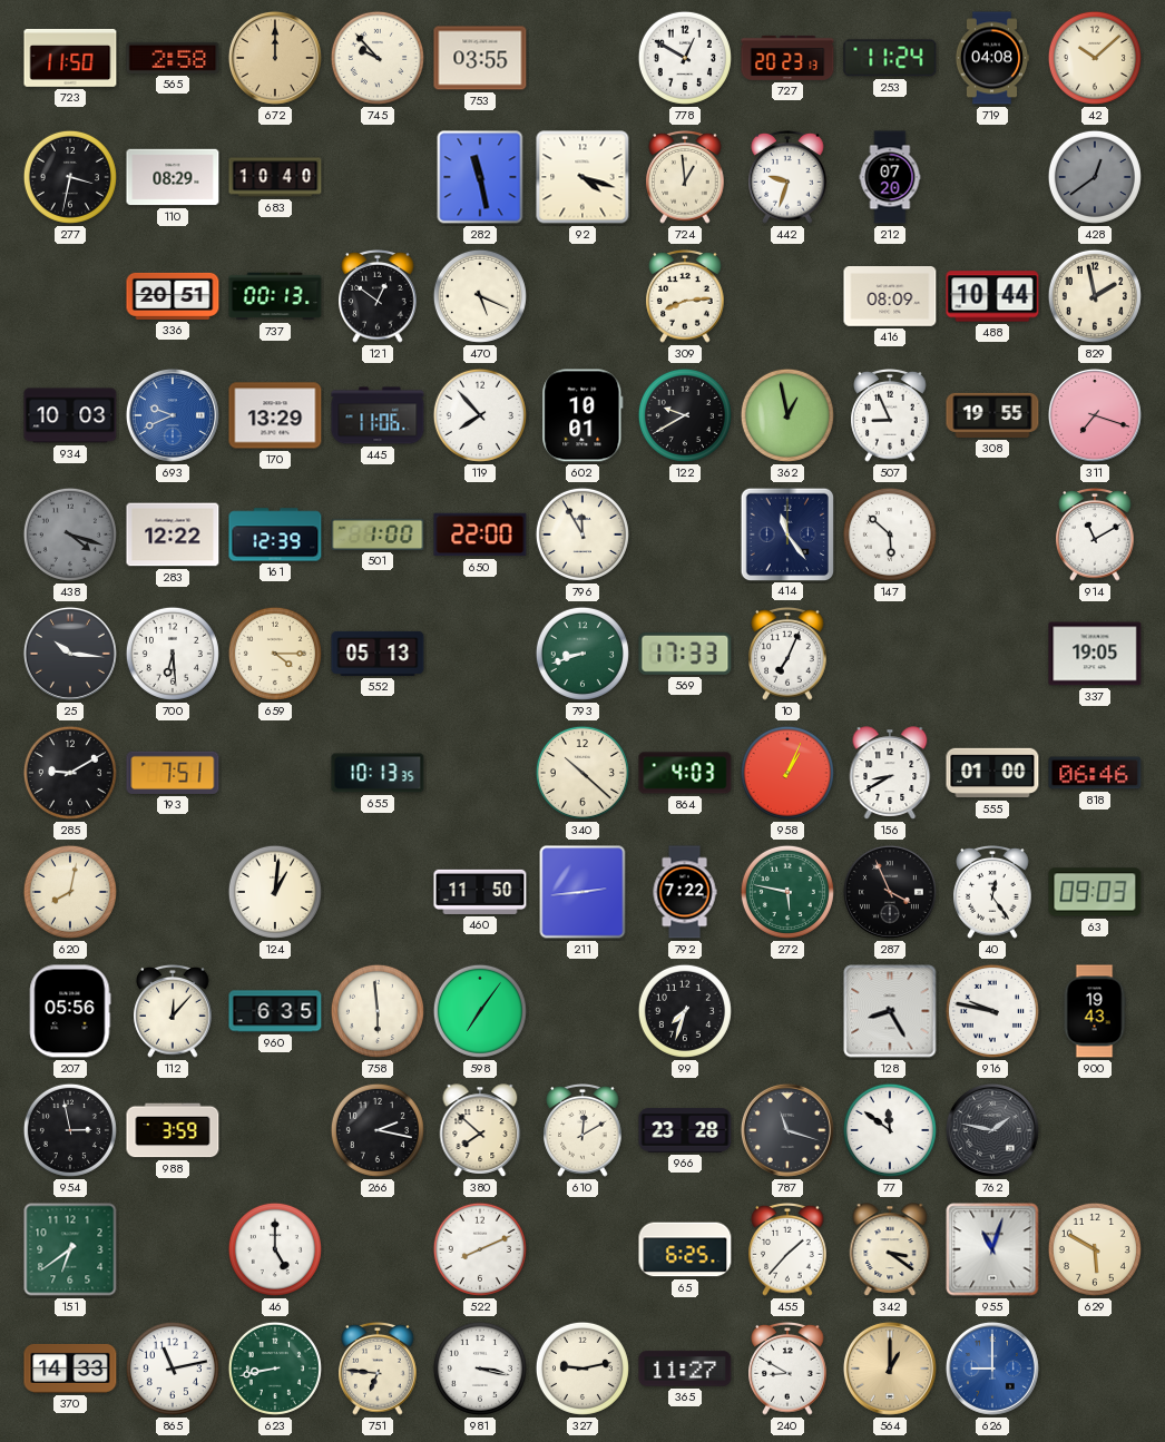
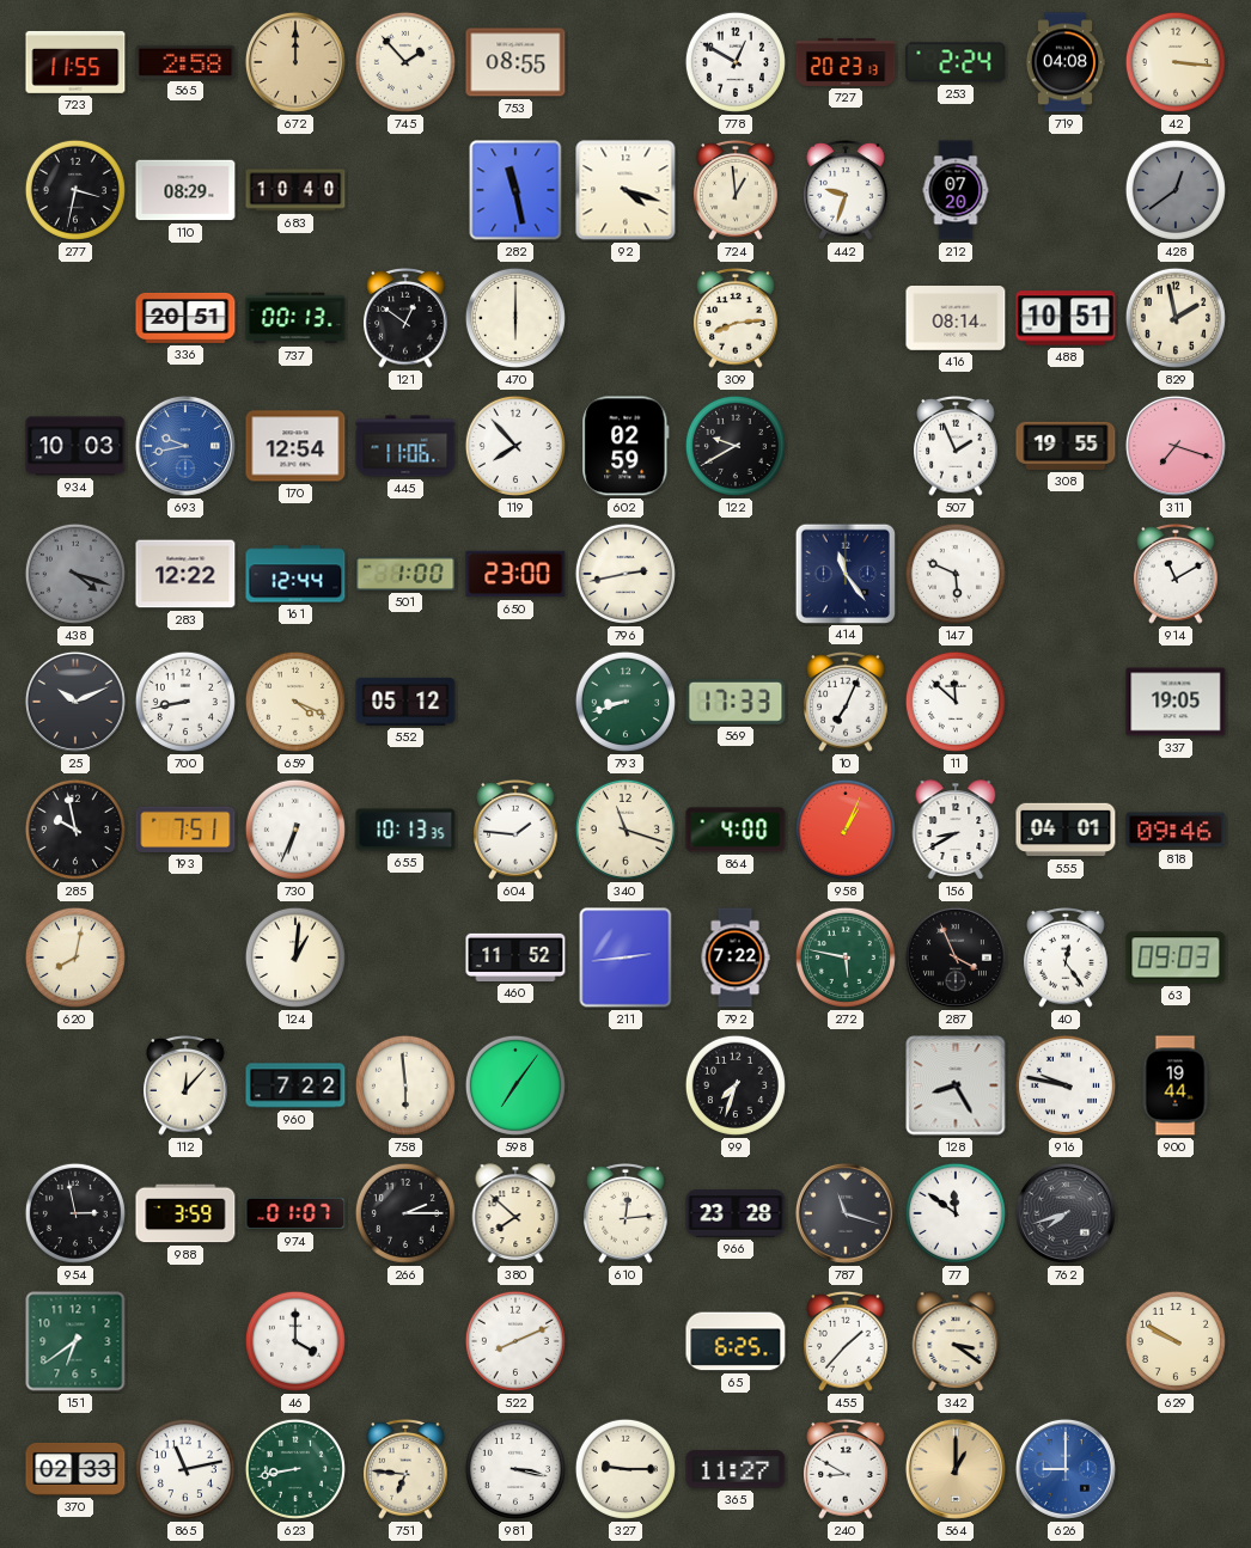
723: 11:50 -> 11:55
745: 9:53 -> 1:53
753: 03:55 -> 08:55
253: 11:24 -> 2:24
42: 10:08 -> 3:16
470: 5:19 -> 6:00
416: 08:09 -> 08:14
488: 10:44 -> 10:51
693: 9:41 -> 9:43
170: 13:29 -> 12:54
602: 10:01 -> 02:59
362: 12:58 -> none
507: 8:56 -> 1:56
161: 12:39 -> 12:44
650: 22:00 -> 23:00
796: 11:55 -> 2:43
147: 5:52 -> 5:49
25: 10:16 -> 10:11
700: 6:29 -> 8:43
659: 4:15 -> 4:19
552: 05:13 -> 05:12
11: none -> 11:52
285: 9:10 -> 9:58
730: none -> 6:34
604: none -> 1:46
340: 10:22 -> 11:18
864: 4:03 -> 4:00
555: 01:00 -> 04:01
818: 06:46 -> 09:46
460: 11:50 -> 11:52
207: 05:56 -> none
960: 6:35 -> 7:22
900: 19:43 -> 19:44
974: none -> 01:07
266: 2:17 -> 2:15
610: 12:10 -> 12:14
762: 1:47 -> 7:42
46: 5:00 -> 4:00
955: 11:03 -> none
629: 5:50 -> 9:50
370: 14:33 -> 02:33
327: 9:13 -> 9:15
